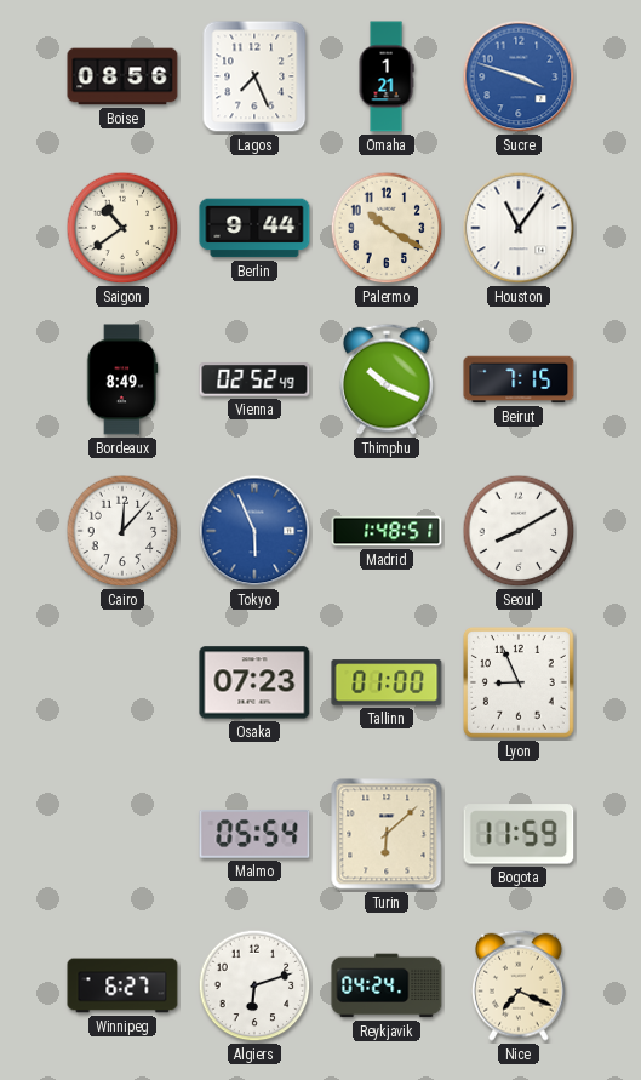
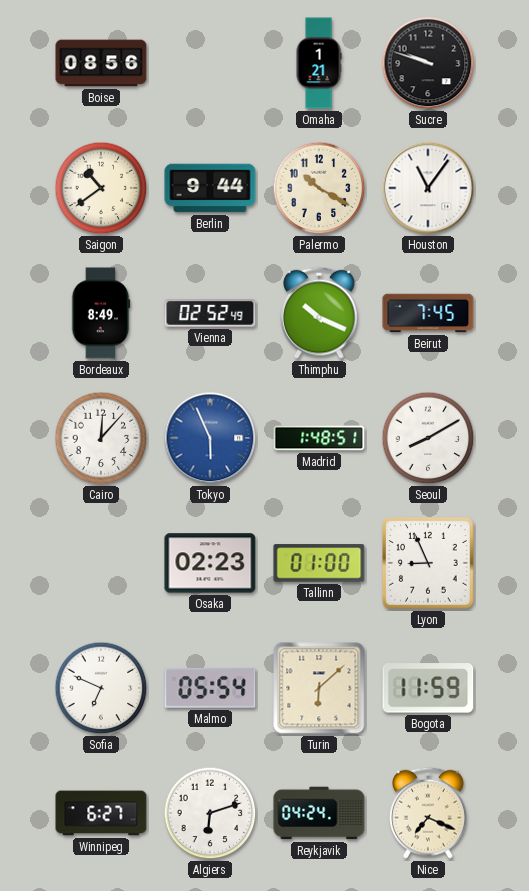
Lagos: 7:26 -> none
Sucre: 3:48 -> 9:48
Sucre dial: blue -> black
Beirut: 7:15 -> 7:45
Osaka: 07:23 -> 02:23
Sofia: none -> 6:49
